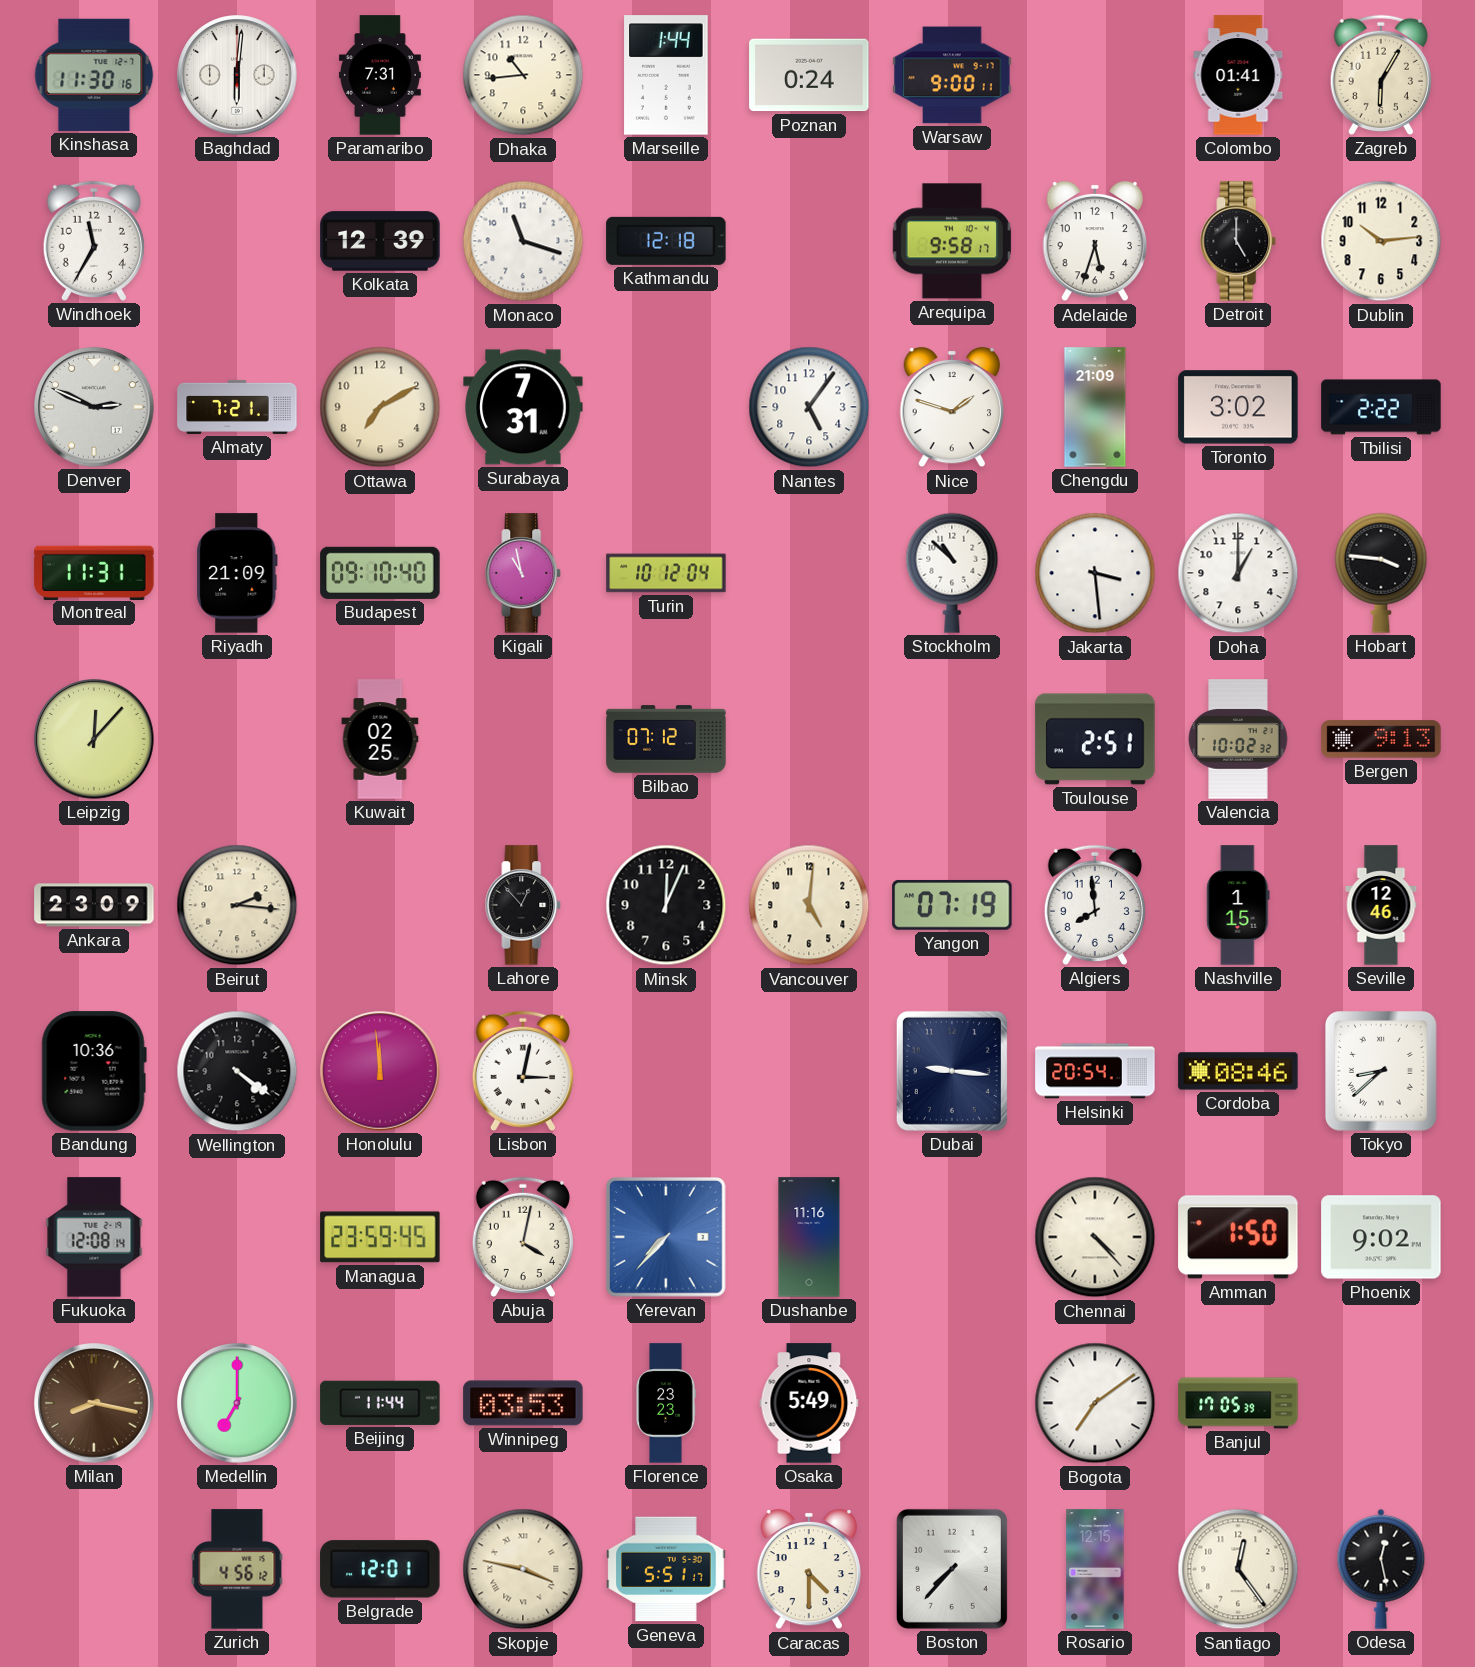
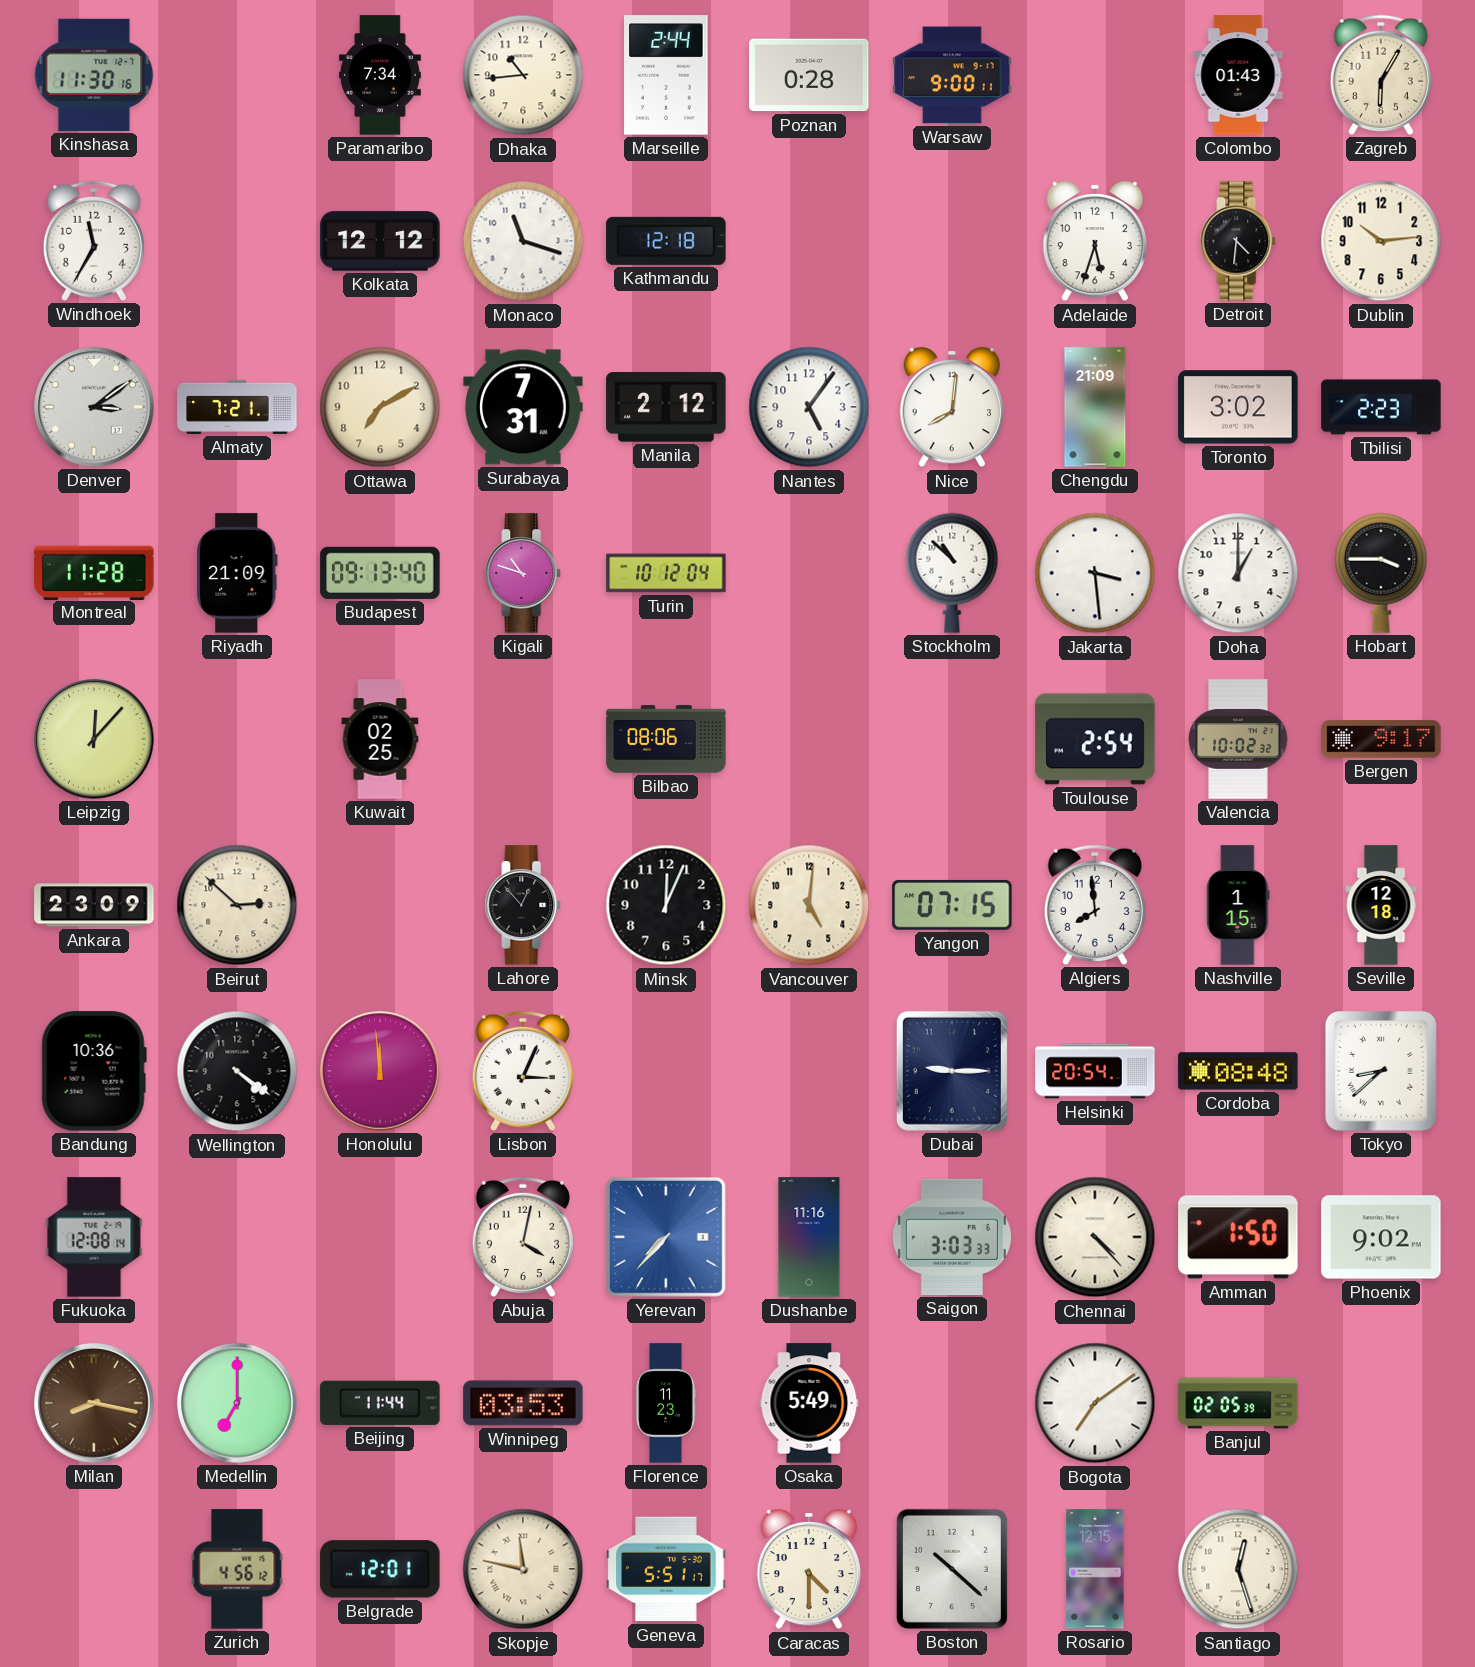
Baghdad: 6:01 -> none
Paramaribo: 7:31 -> 7:34
Marseille: 1:44 -> 2:44
Poznan: 0:24 -> 0:28
Colombo: 01:41 -> 01:43
Kolkata: 12:39 -> 12:12
Arequipa: 9:58 -> none
Detroit: 5:00 -> 4:31
Denver: 2:49 -> 3:09
Manila: none -> 2:12
Nice: 1:48 -> 8:01
Tbilisi: 2:22 -> 2:23
Montreal: 11:31 -> 11:28
Budapest: 09:10 -> 09:13
Kigali: 10:58 -> 10:48
Hobart: 3:46 -> 3:45
Bilbao: 07:12 -> 08:06
Toulouse: 2:51 -> 2:54
Bergen: 9:13 -> 9:17
Beirut: 2:16 -> 2:52
Yangon: 07:19 -> 07:15
Seville: 12:46 -> 12:18
Lisbon: 3:02 -> 3:04
Dubai: 9:16 -> 9:15
Cordoba: 08:46 -> 08:48
Managua: 23:59 -> none
Saigon: none -> 3:03
Florence: 23:23 -> 11:23
Banjul: 17:05 -> 02:05
Skopje: 3:47 -> 11:47
Boston: 7:37 -> 10:22
Santiago: 12:24 -> 12:27
Odesa: 12:28 -> none
